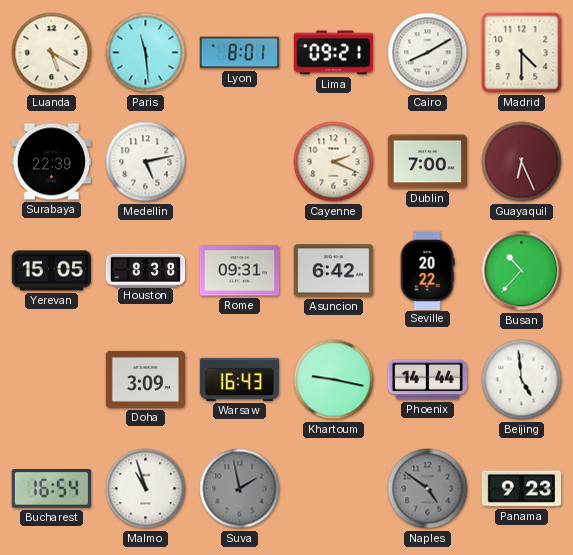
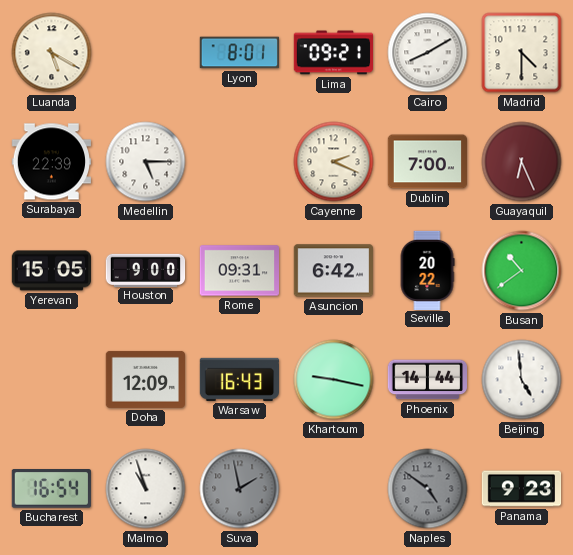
Paris: 11:29 -> none
Medellin: 5:13 -> 5:15
Houston: 8:38 -> 9:00
Busan: 10:37 -> 10:39
Doha: 3:09 -> 12:09
